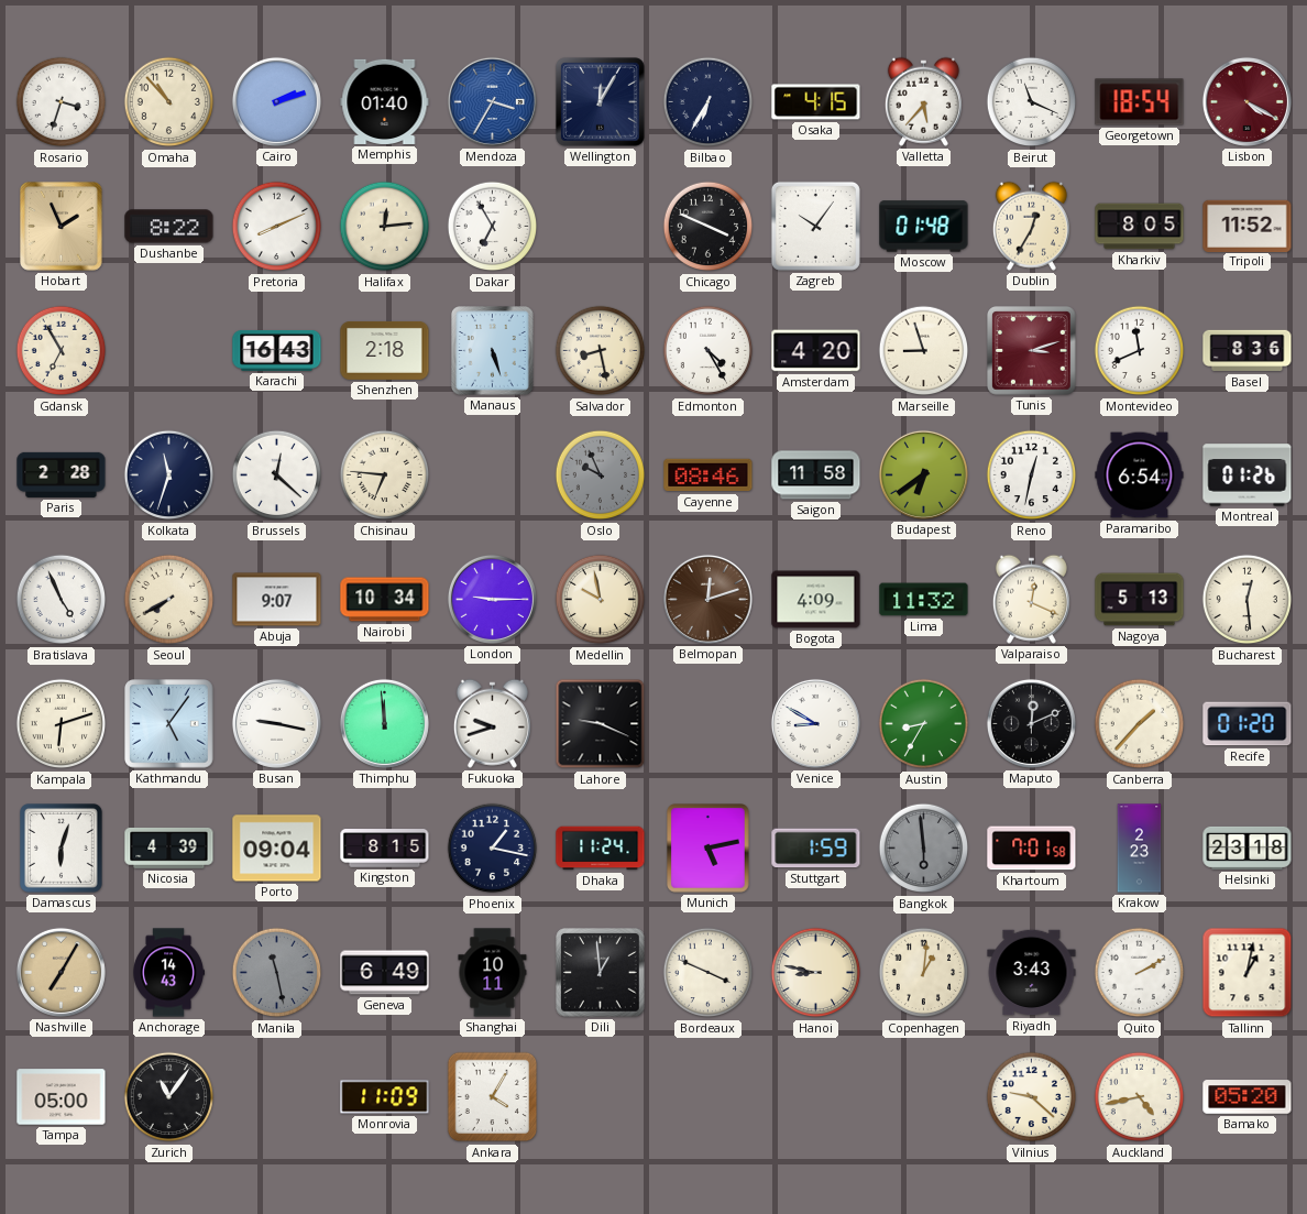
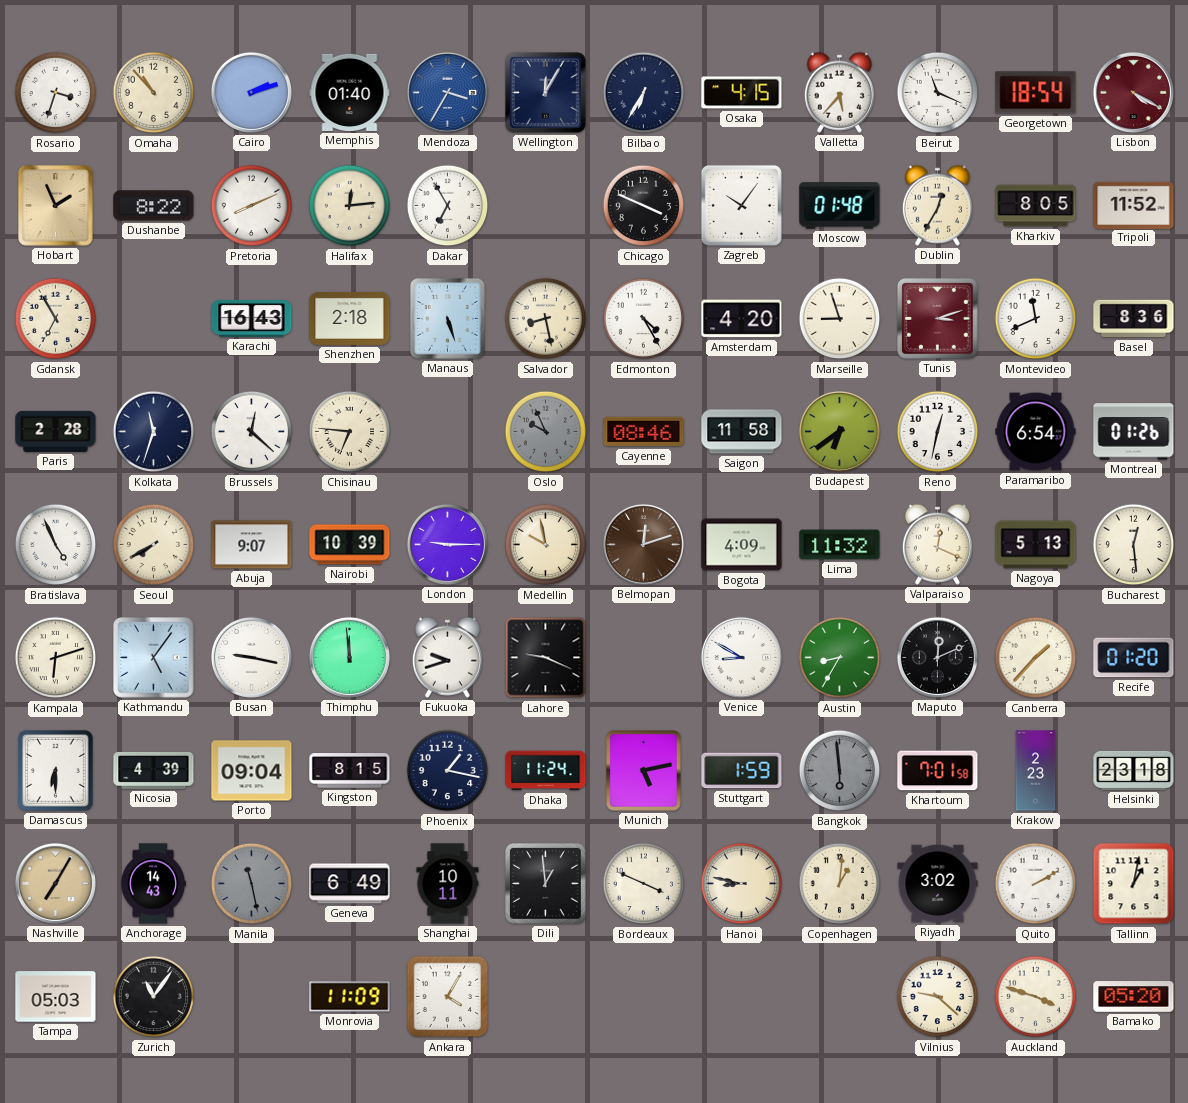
Nairobi: 10:34 -> 10:39
Damascus: 6:03 -> 6:30
Riyadh: 3:43 -> 3:02
Tampa: 05:00 -> 05:03
Auckland: 4:43 -> 3:48
